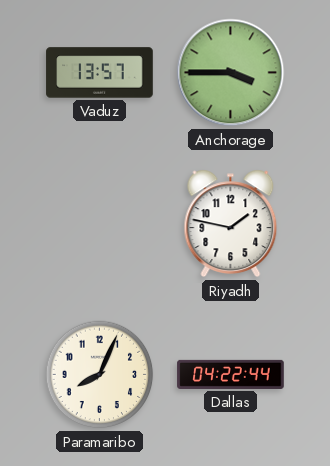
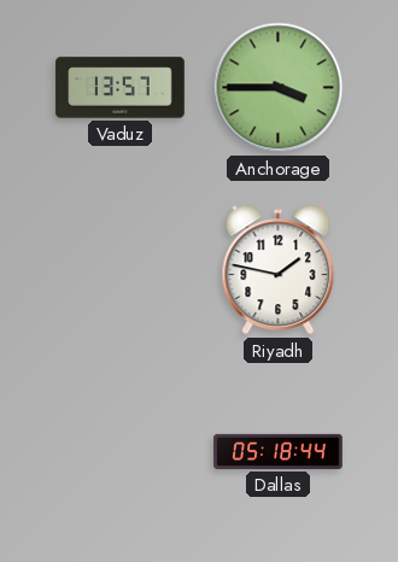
Paramaribo: 8:04 -> none
Dallas: 04:22 -> 05:18
